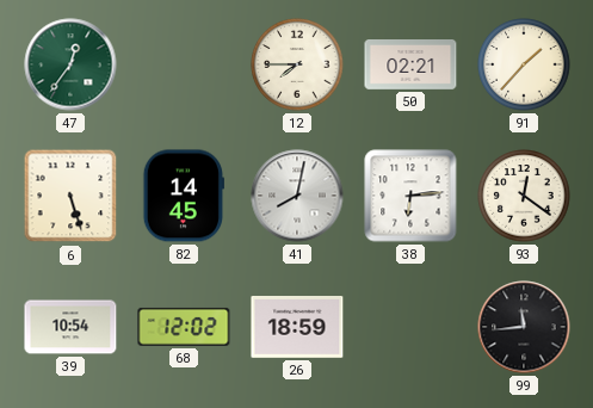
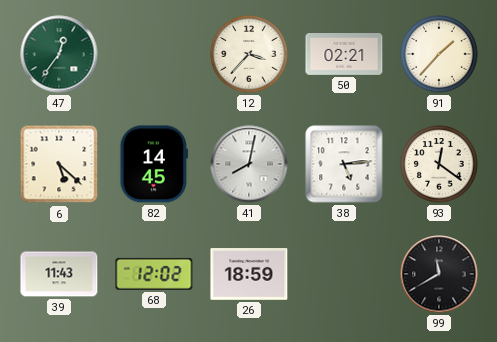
12: 7:45 -> 3:37
6: 5:27 -> 5:22
38: 6:14 -> 5:14
39: 10:54 -> 11:43
99: 11:44 -> 11:40
